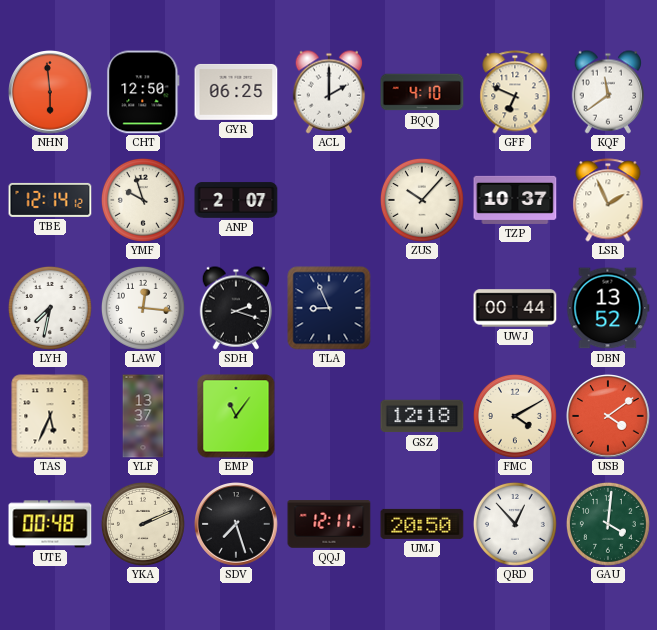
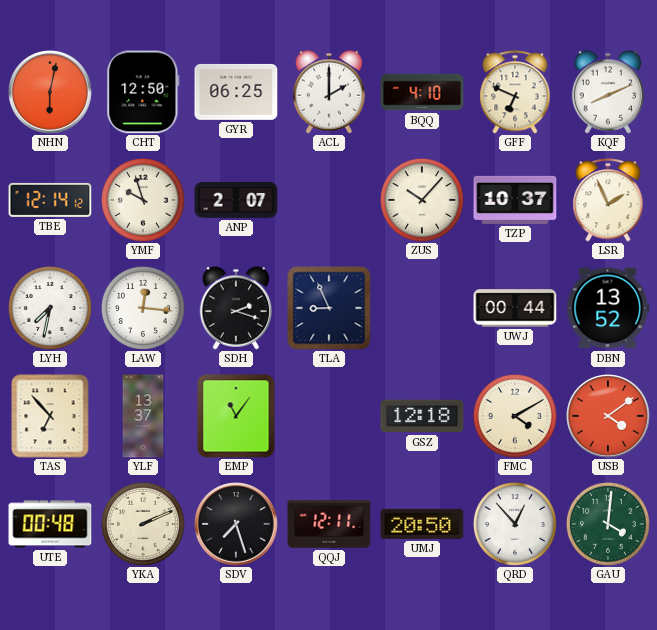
NHN: 5:59 -> 6:02
KQF: 11:39 -> 8:11
TAS: 5:34 -> 6:53
